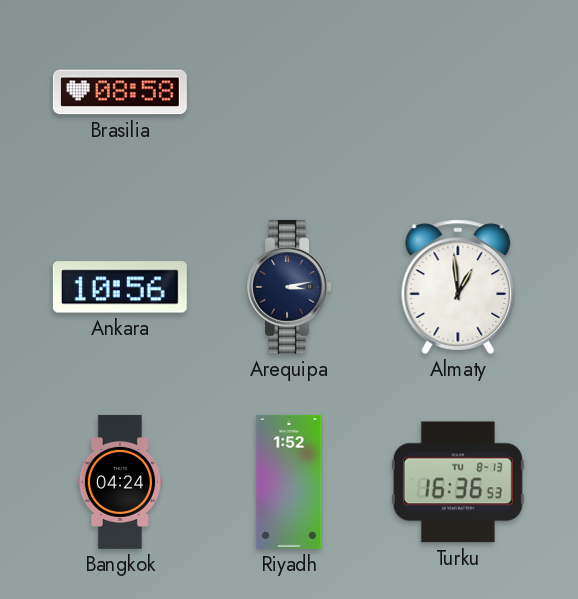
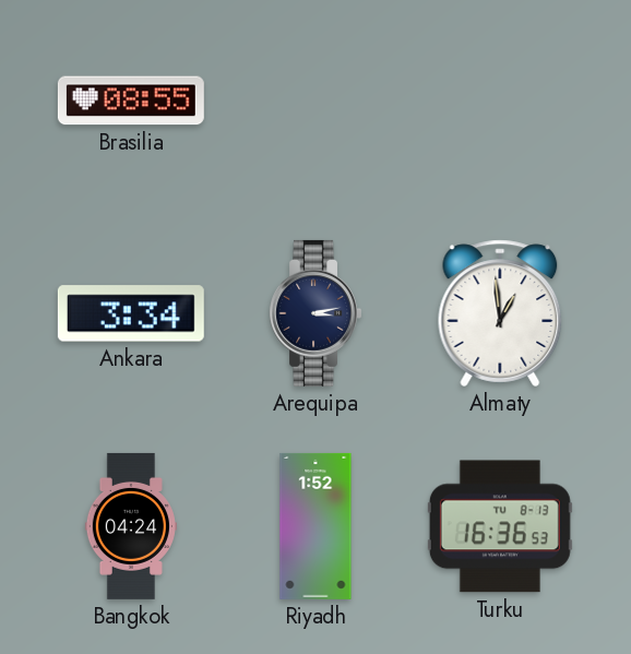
Brasilia: 08:58 -> 08:55
Ankara: 10:56 -> 3:34
